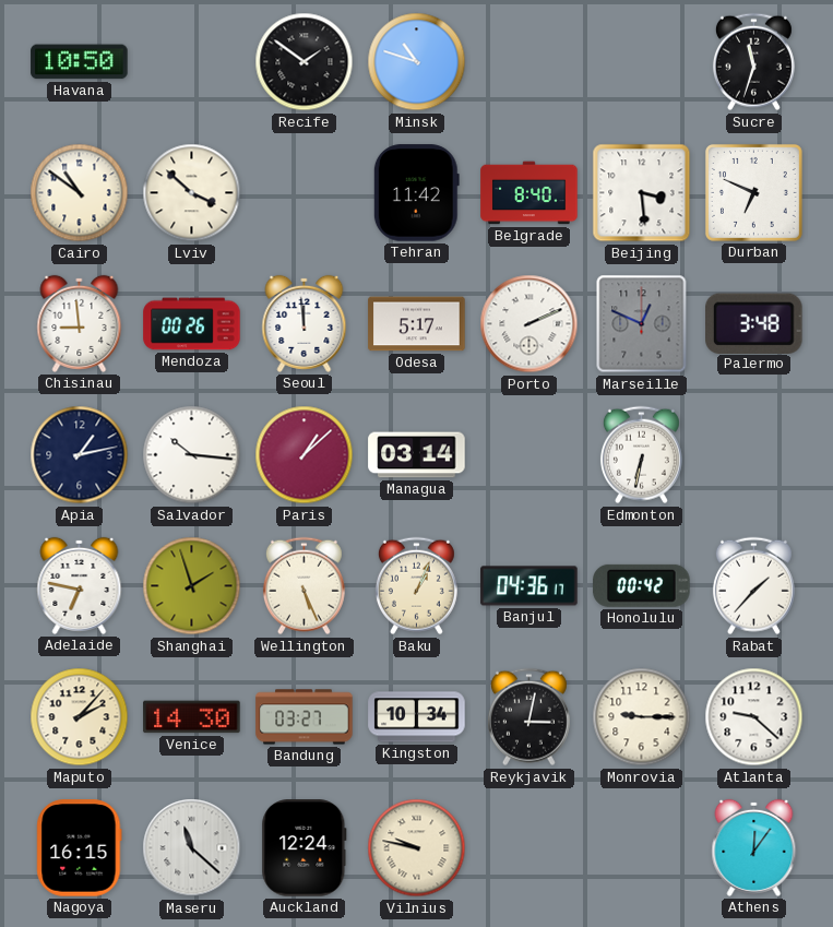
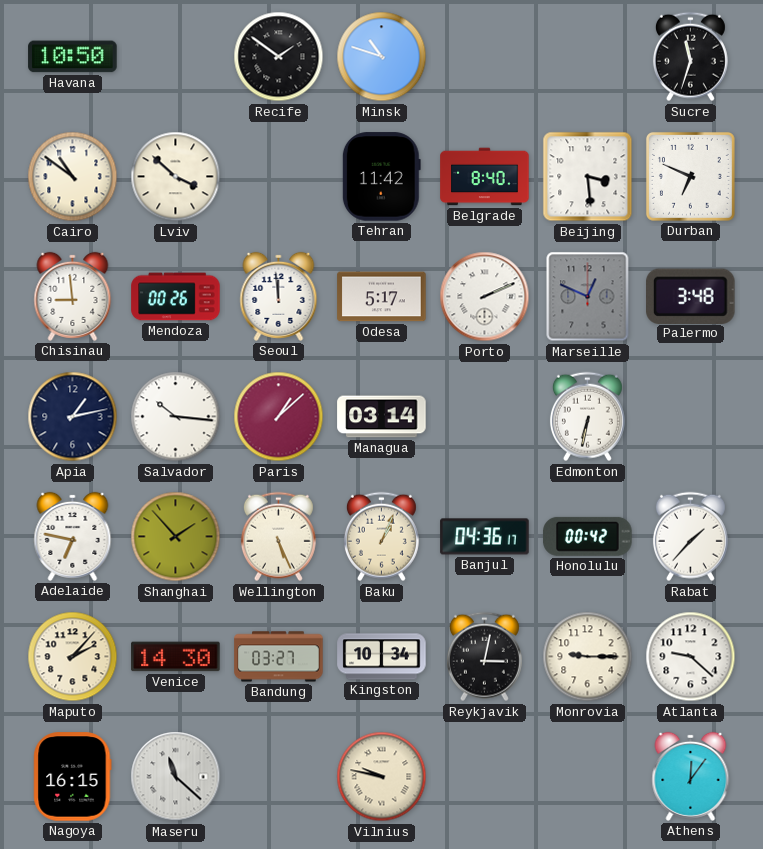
Shanghai: 1:57 -> 1:53
Auckland: 12:24 -> none
